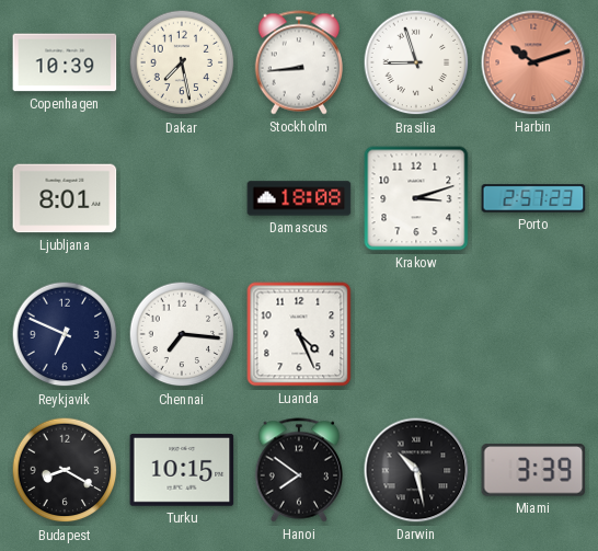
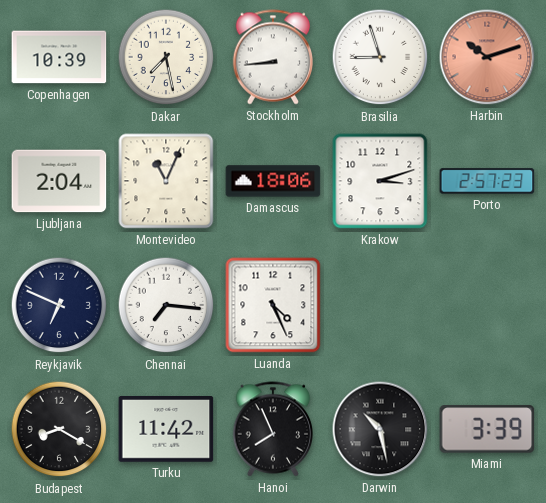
Ljubljana: 8:01 -> 2:04
Montevideo: none -> 11:04
Damascus: 18:08 -> 18:06
Turku: 10:15 -> 11:42
Hanoi: 7:51 -> 7:56
